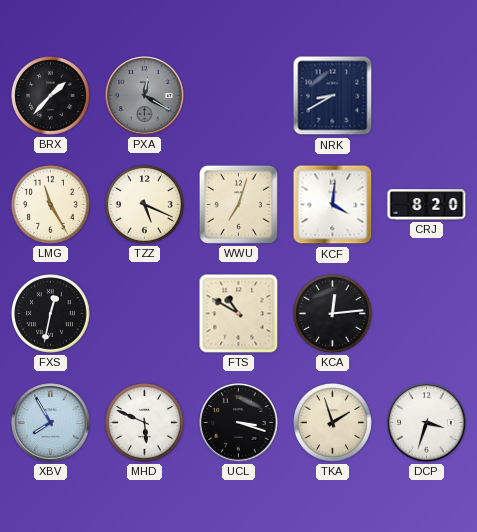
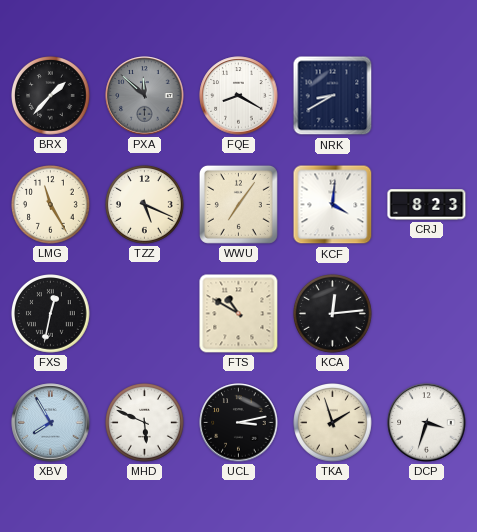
PXA: 12:20 -> 11:52
FQE: none -> 8:20
WWU: 7:03 -> 7:06
CRJ: 8:20 -> 8:23
UCL: 3:18 -> 3:13
